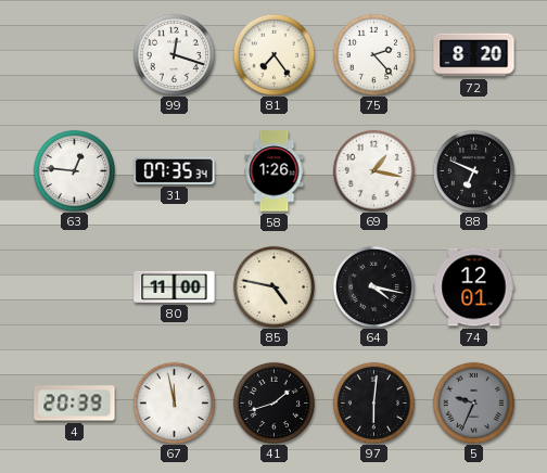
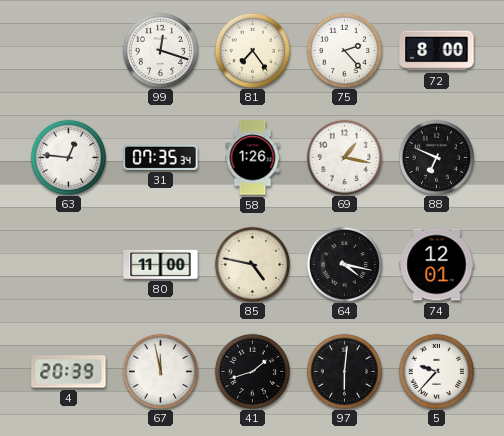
72: 8:20 -> 8:00
5: 9:34 -> 9:37
5 dial: grey -> white
